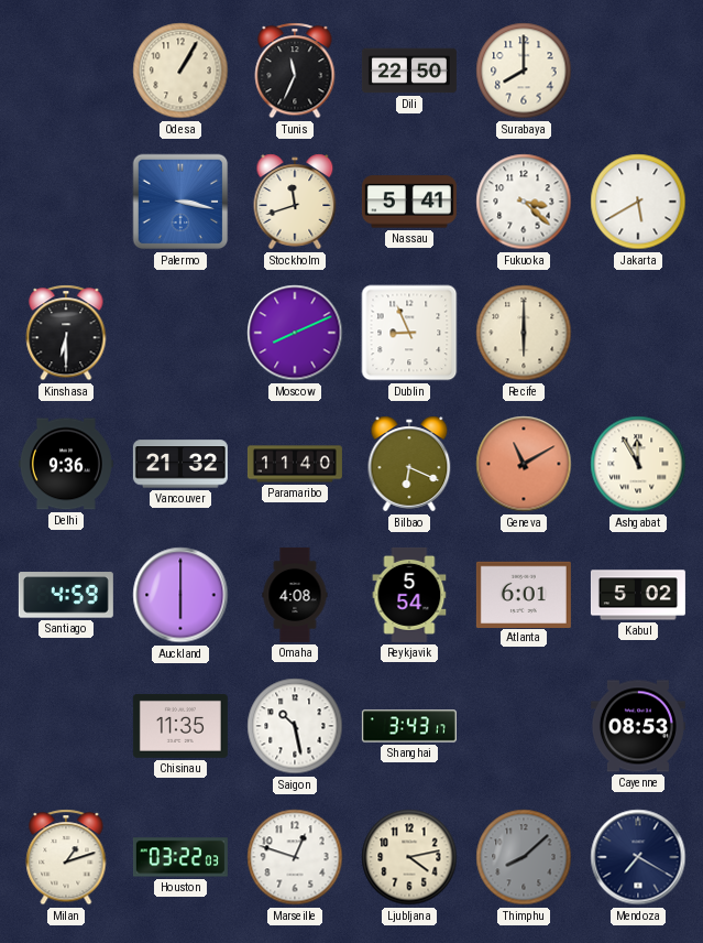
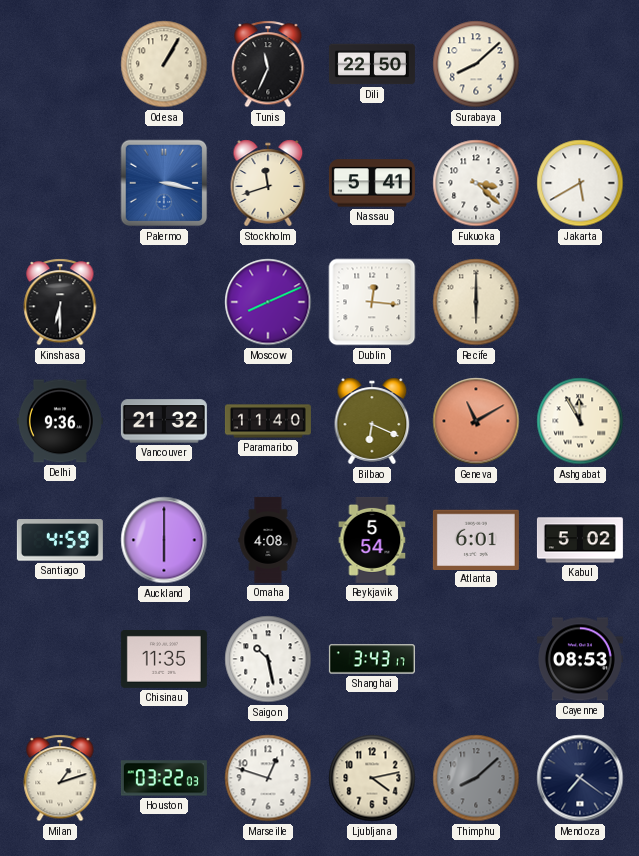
Surabaya: 8:00 -> 8:08
Dublin: 8:56 -> 12:16
Mendoza: 7:20 -> 7:21
